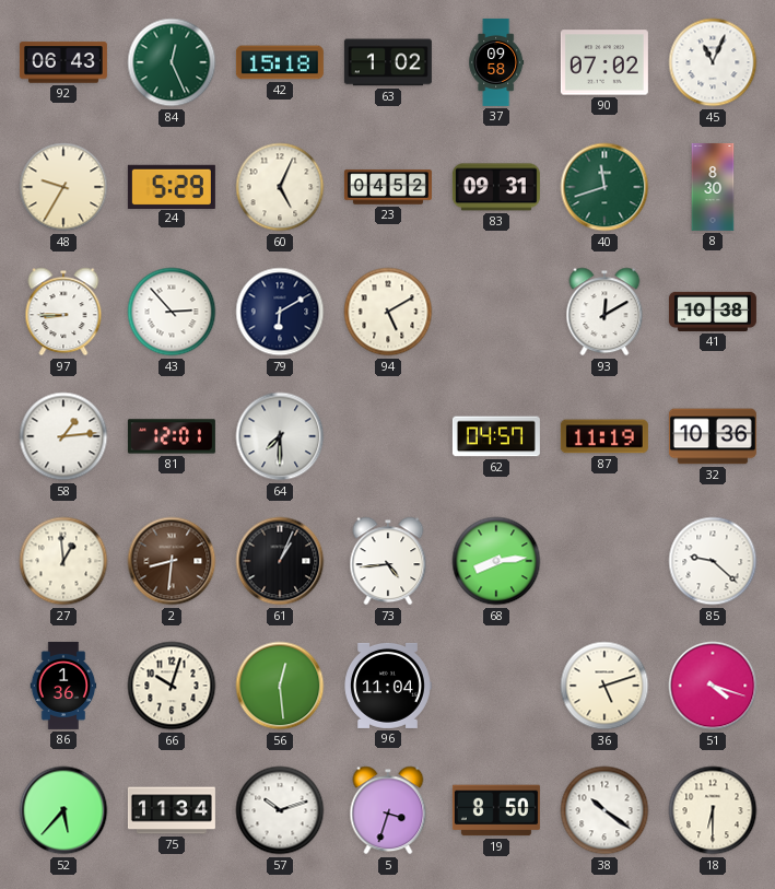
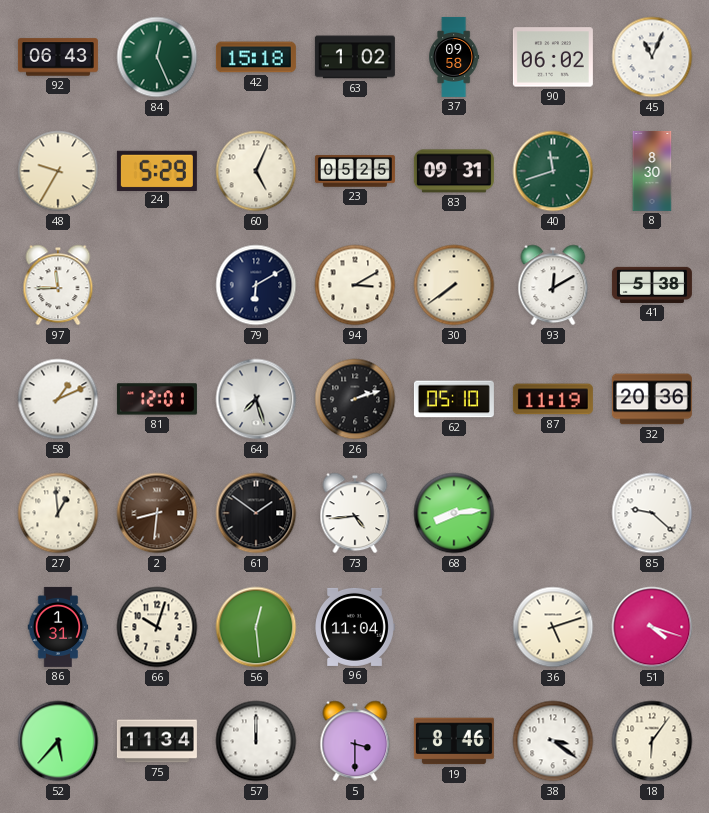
90: 07:02 -> 06:02
23: 04:52 -> 05:25
97: 8:45 -> 11:45
43: 2:53 -> none
94: 5:10 -> 3:10
30: none -> 7:39
41: 10:38 -> 5:38
58: 1:14 -> 1:11
64: 7:30 -> 7:27
26: none -> 2:12
62: 04:57 -> 05:10
32: 10:36 -> 20:36
61: 1:04 -> 1:51
86: 1:36 -> 1:31
57: 10:12 -> 12:00
5: 3:33 -> 3:30
19: 8:50 -> 8:46
38: 10:21 -> 3:21
18: 6:30 -> 6:06
